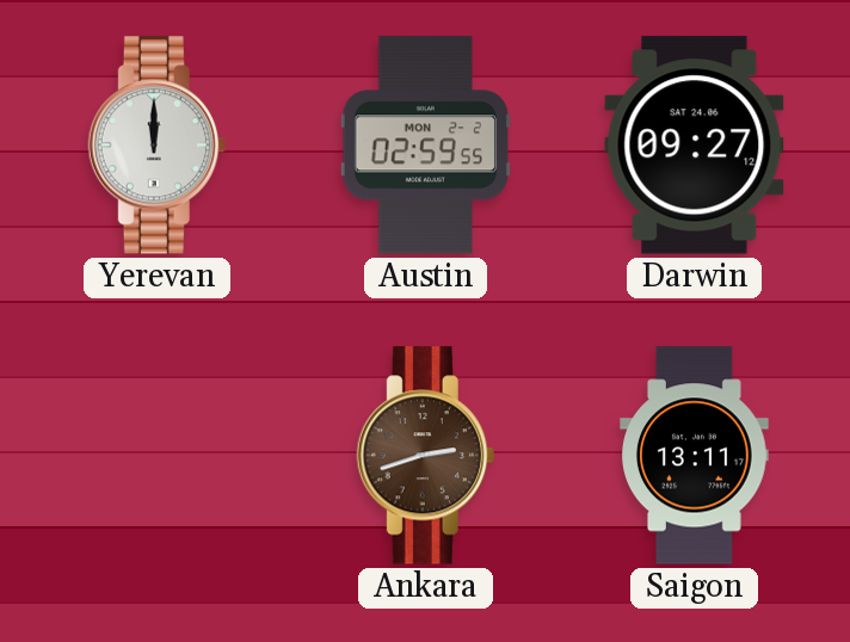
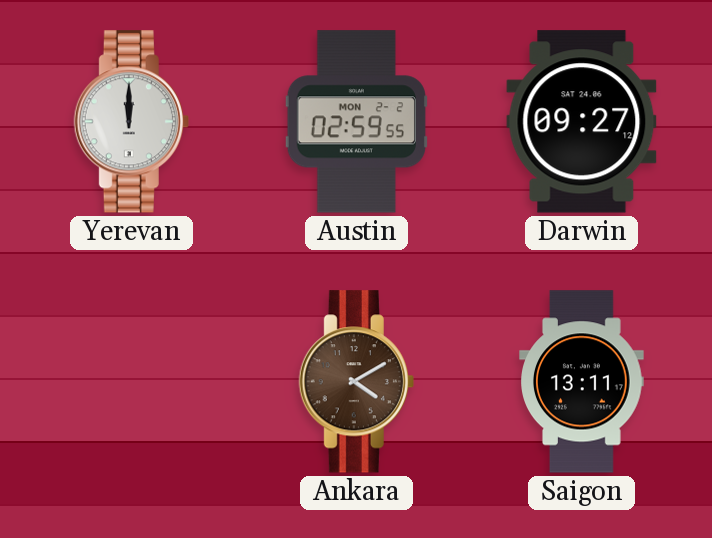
Ankara: 2:42 -> 4:10
